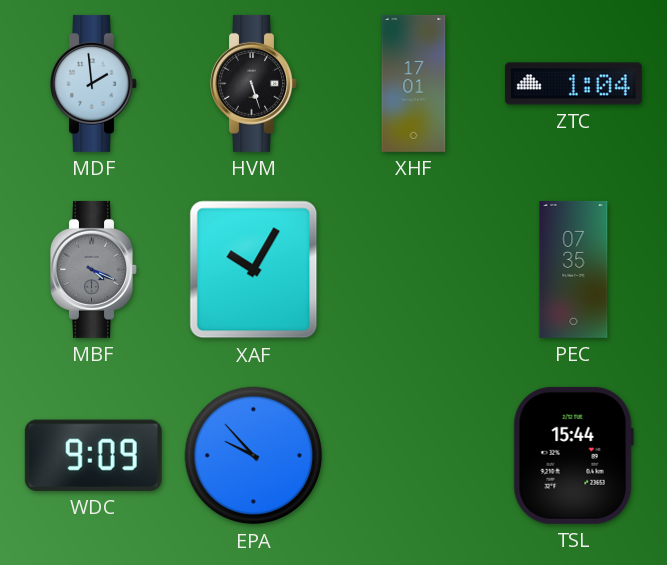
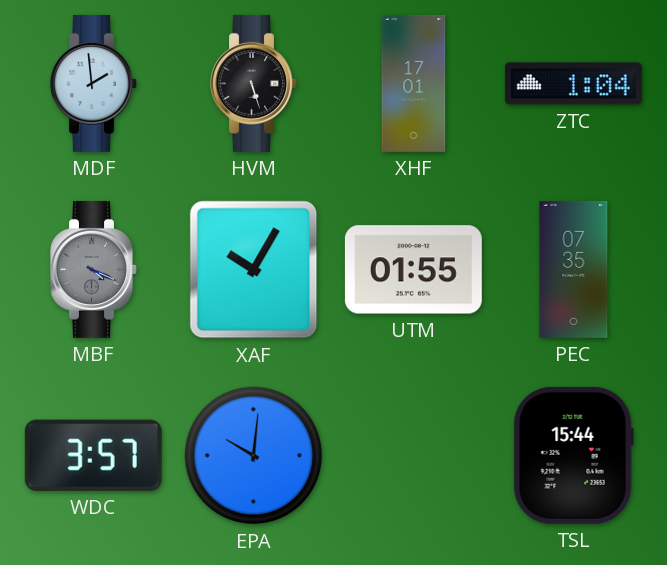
UTM: none -> 01:55
WDC: 9:09 -> 3:57
EPA: 9:53 -> 10:01
